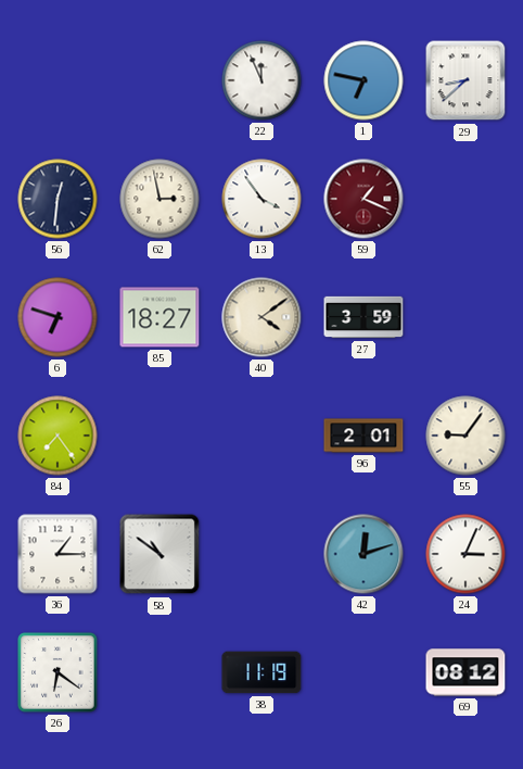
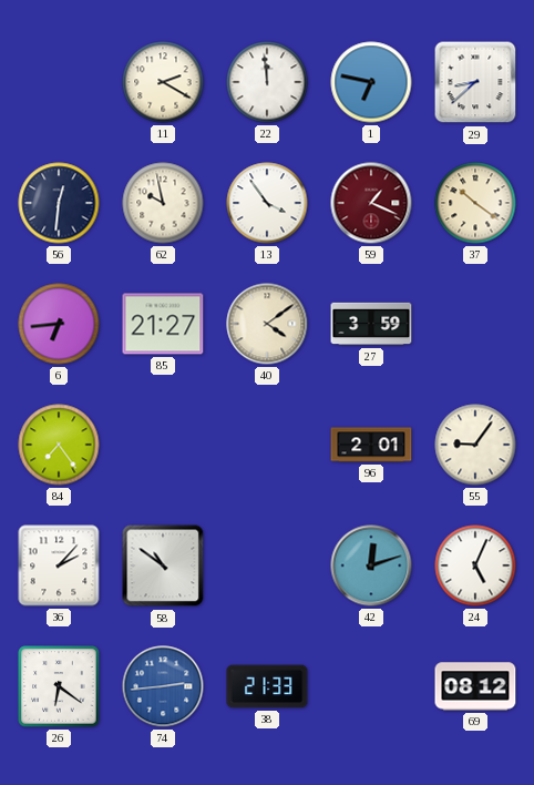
11: none -> 2:20
22: 11:56 -> 11:59
62: 2:58 -> 9:58
37: none -> 10:21
6: 6:48 -> 6:44
85: 18:27 -> 21:27
36: 1:15 -> 2:07
24: 3:04 -> 5:04
74: none -> 2:44
38: 11:19 -> 21:33
